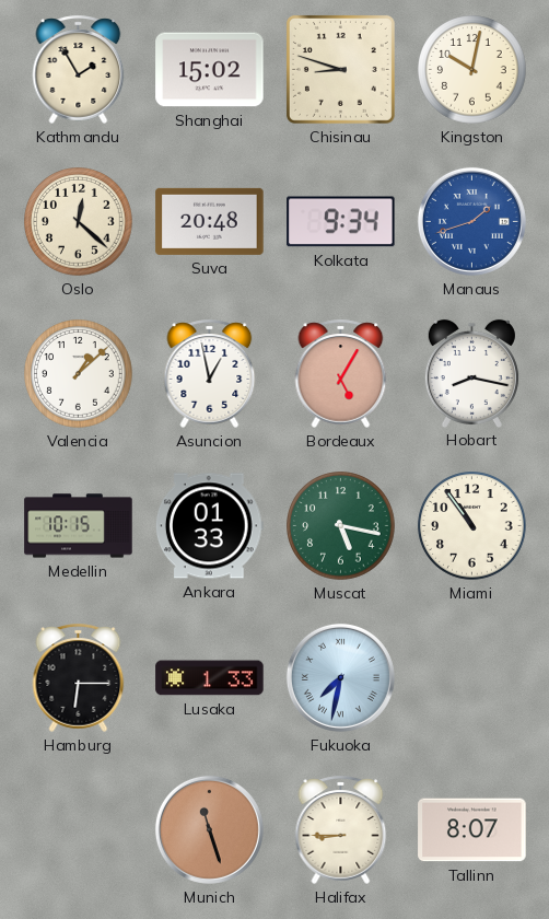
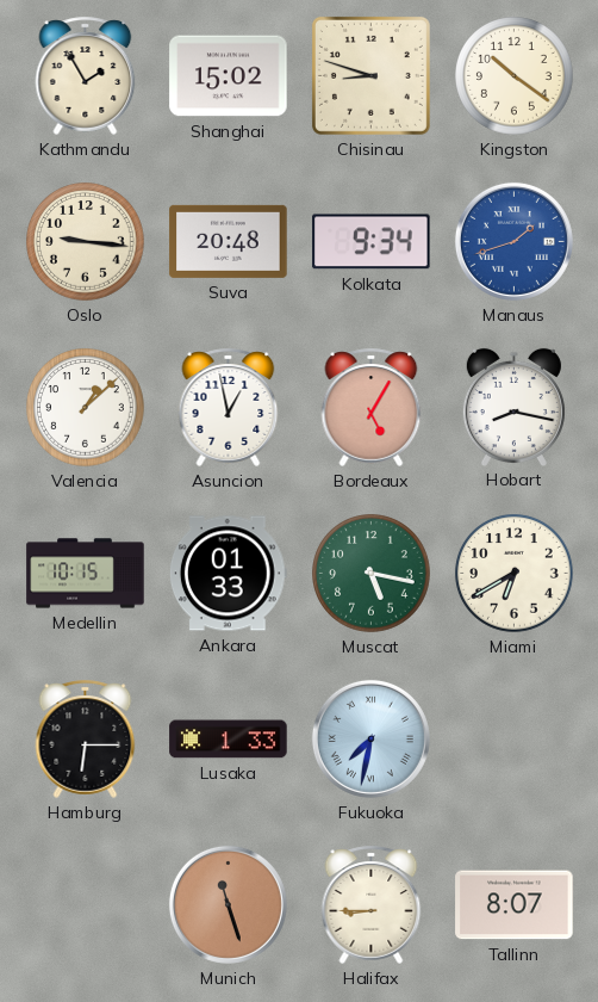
Kingston: 10:02 -> 10:21
Oslo: 12:22 -> 9:16
Miami: 10:54 -> 6:40
